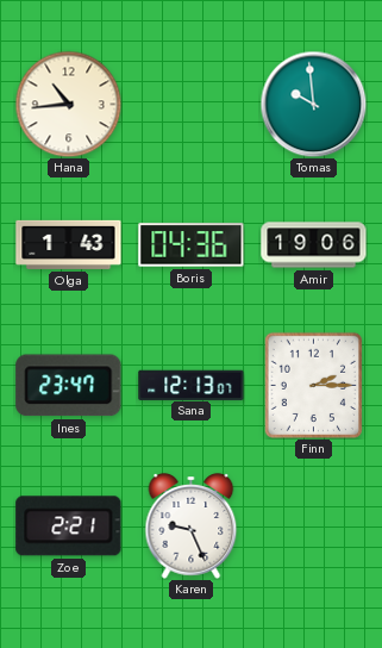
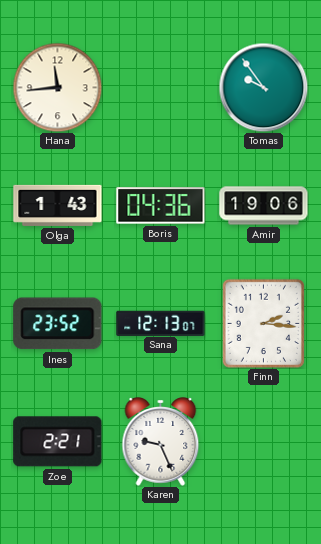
Hana: 10:44 -> 11:44
Tomas: 9:59 -> 9:54
Ines: 23:47 -> 23:52
Finn: 2:15 -> 2:16
